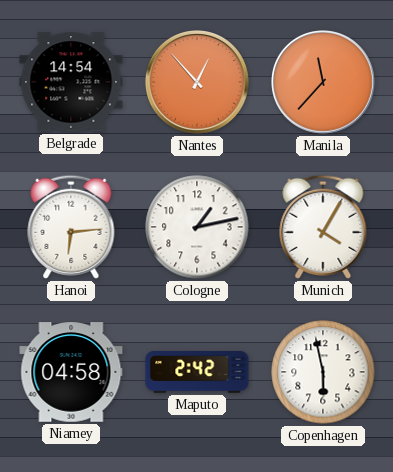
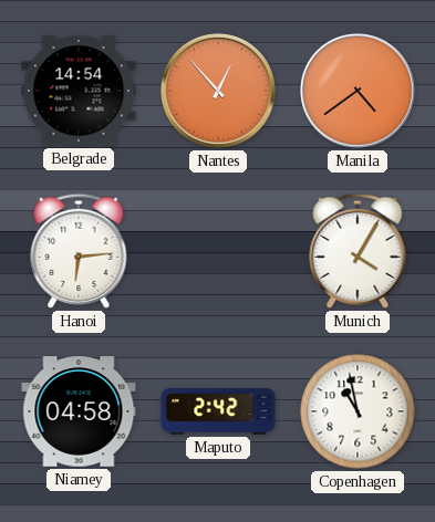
Manila: 11:37 -> 4:39
Cologne: 1:13 -> none
Copenhagen: 5:58 -> 10:58
